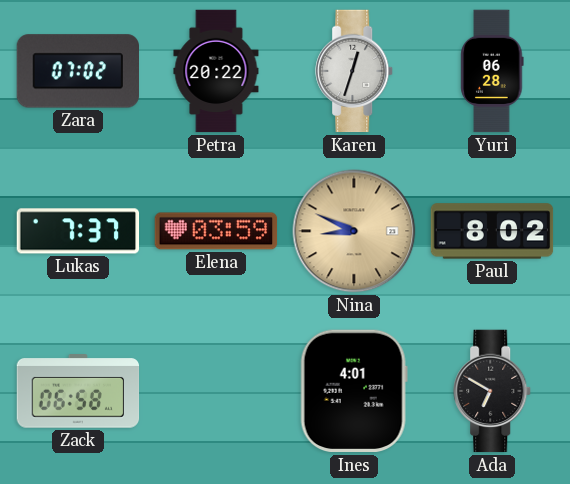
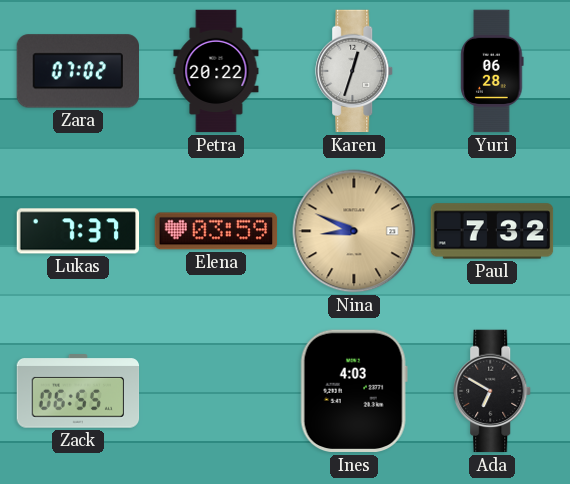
Paul: 8:02 -> 7:32
Zack: 06:58 -> 06:55
Ines: 4:01 -> 4:03
